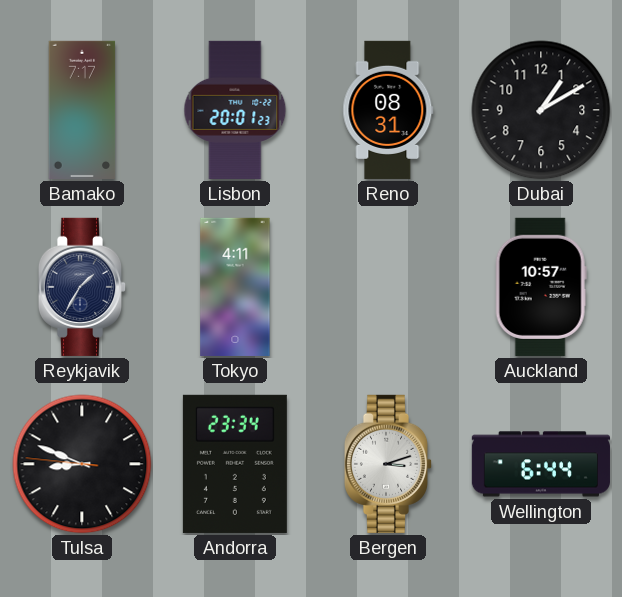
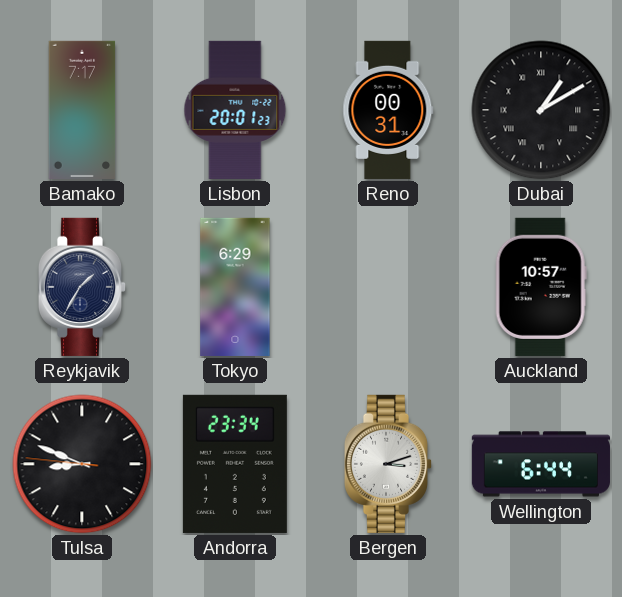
Reno: 08:31 -> 00:31
Dubai numerals: Arabic -> Roman
Tokyo: 4:11 -> 6:29
